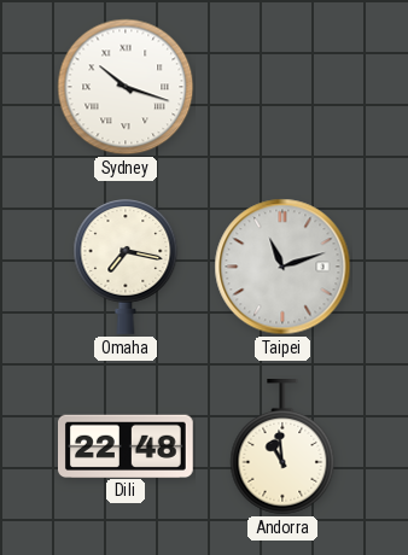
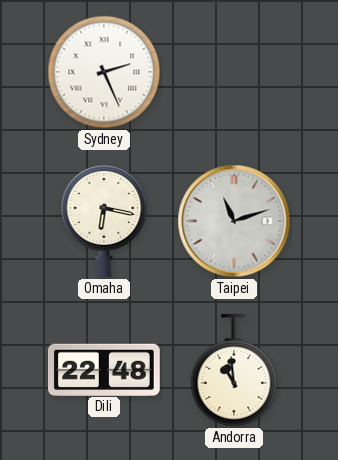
Sydney: 10:18 -> 2:26
Omaha: 7:17 -> 6:17
